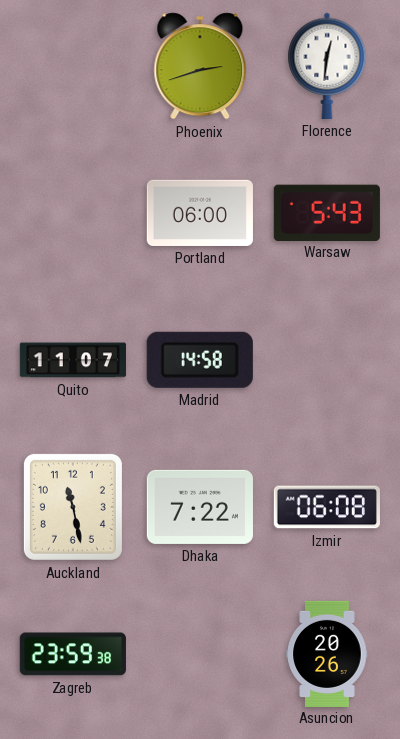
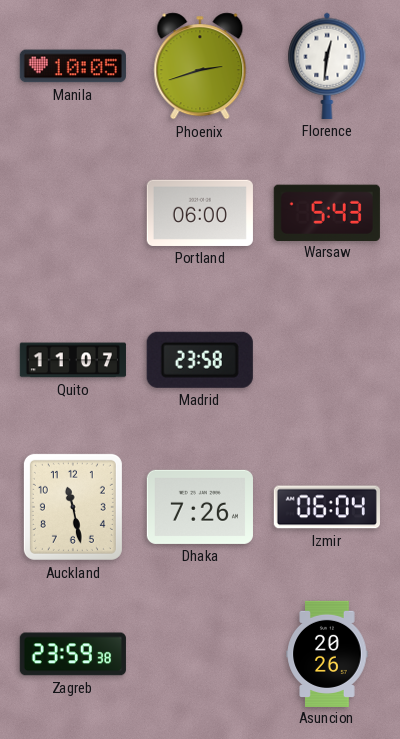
Manila: none -> 10:05
Madrid: 14:58 -> 23:58
Dhaka: 7:22 -> 7:26
Izmir: 06:08 -> 06:04
